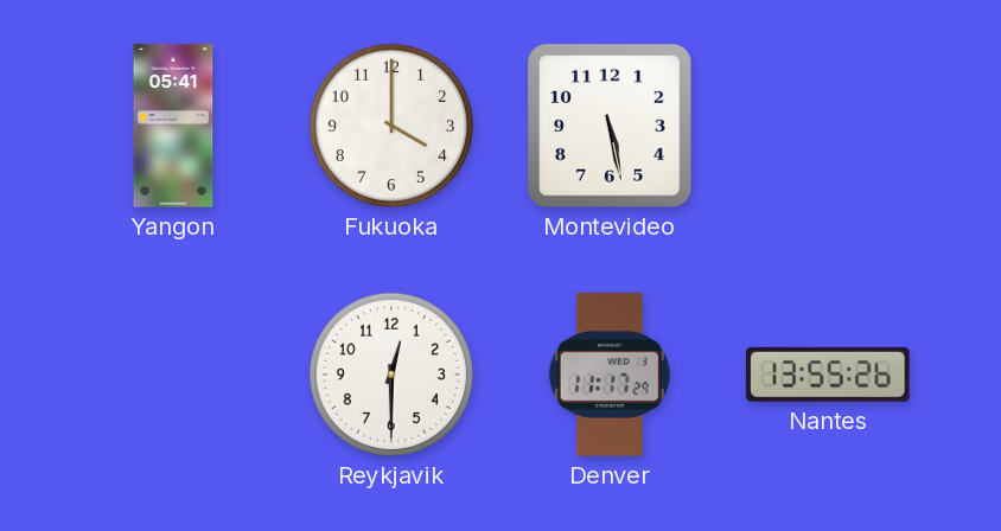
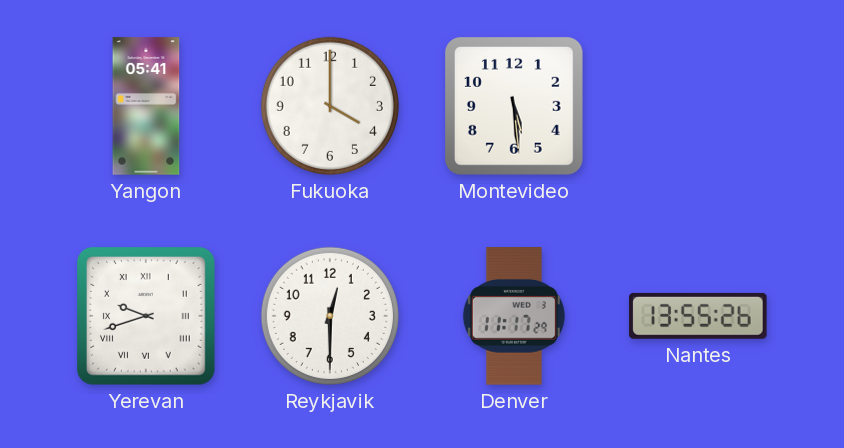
Montevideo: 5:28 -> 5:29
Yerevan: none -> 9:42
